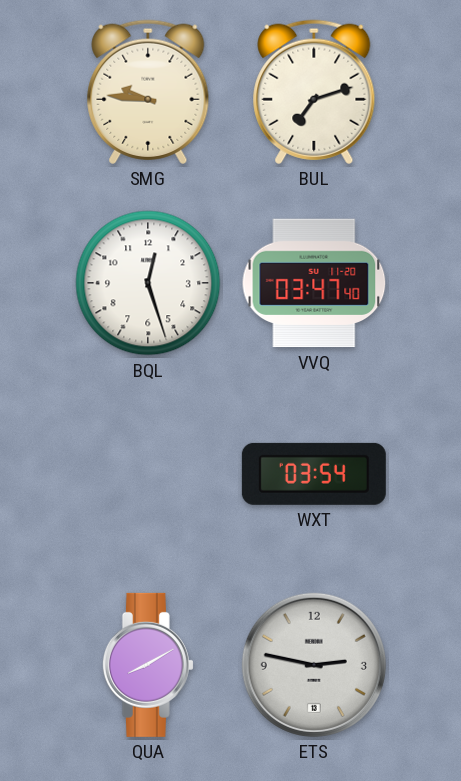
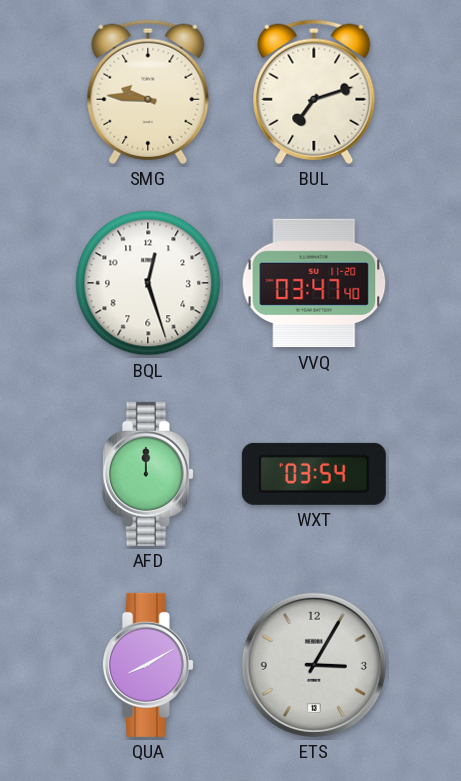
AFD: none -> 12:00
ETS: 2:47 -> 3:05
